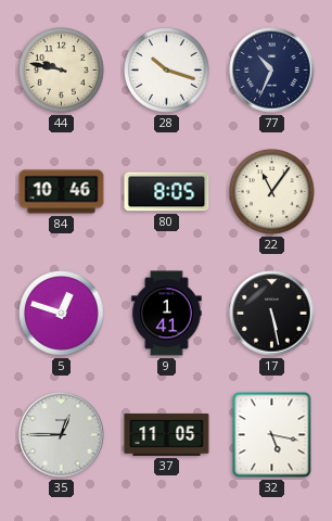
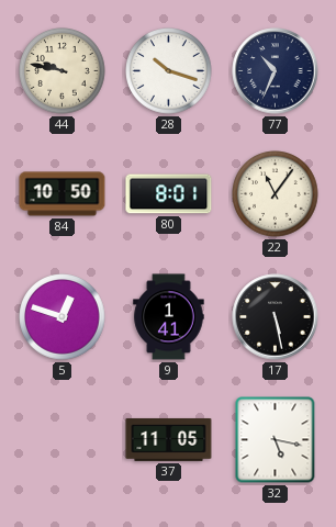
84: 10:46 -> 10:50
80: 8:05 -> 8:01
35: 12:45 -> none
